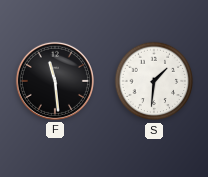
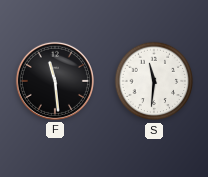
S: 1:31 -> 11:31
